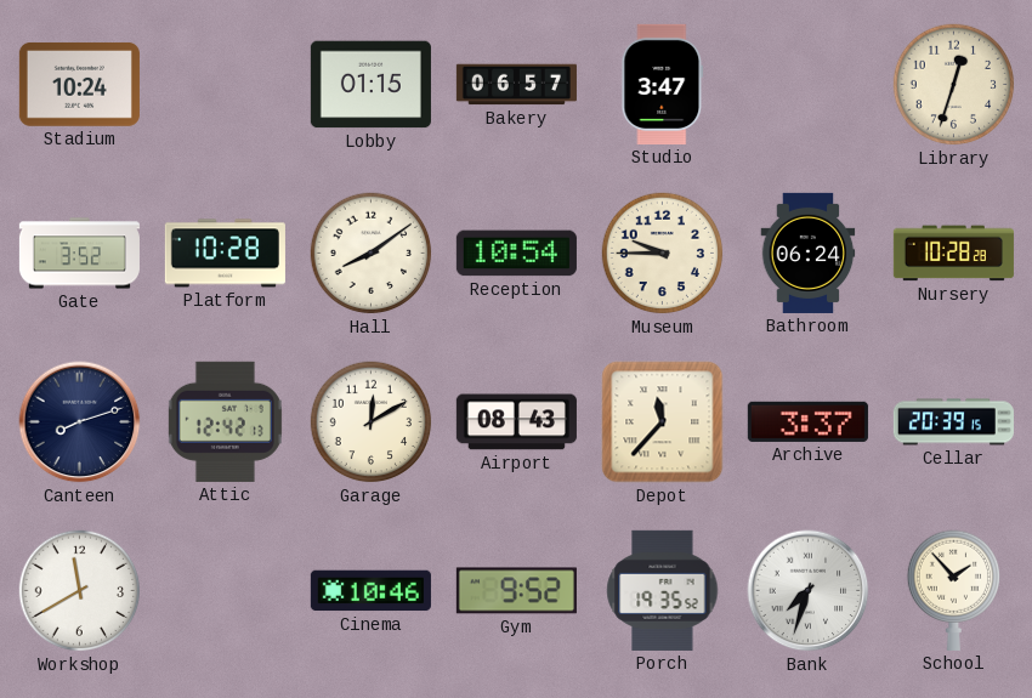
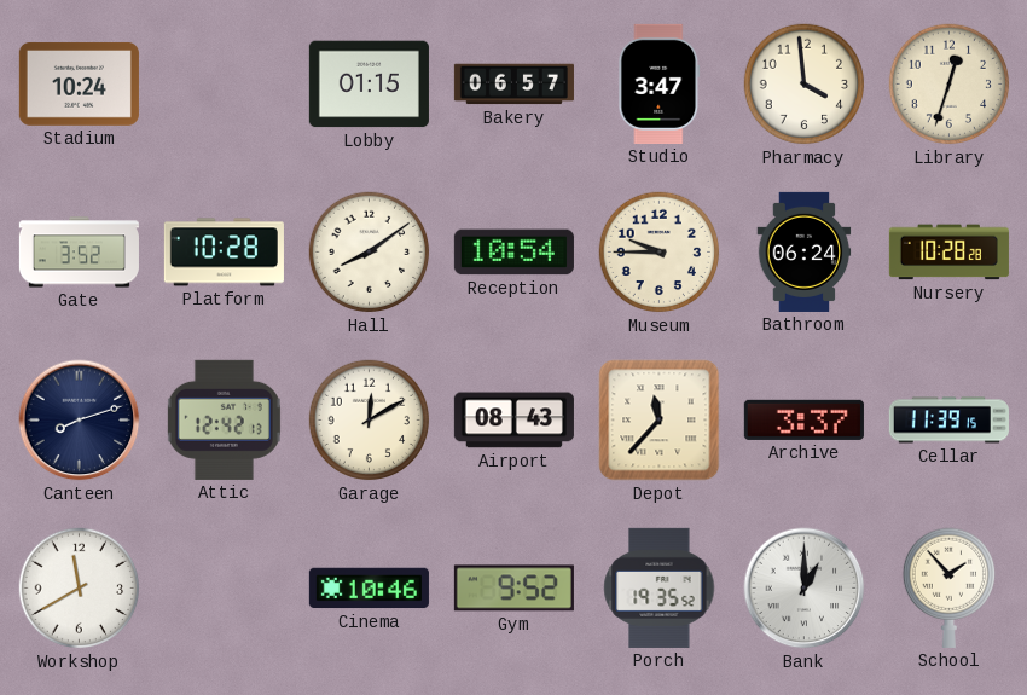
Pharmacy: none -> 3:59
Cellar: 20:39 -> 11:39
Bank: 7:33 -> 1:00
